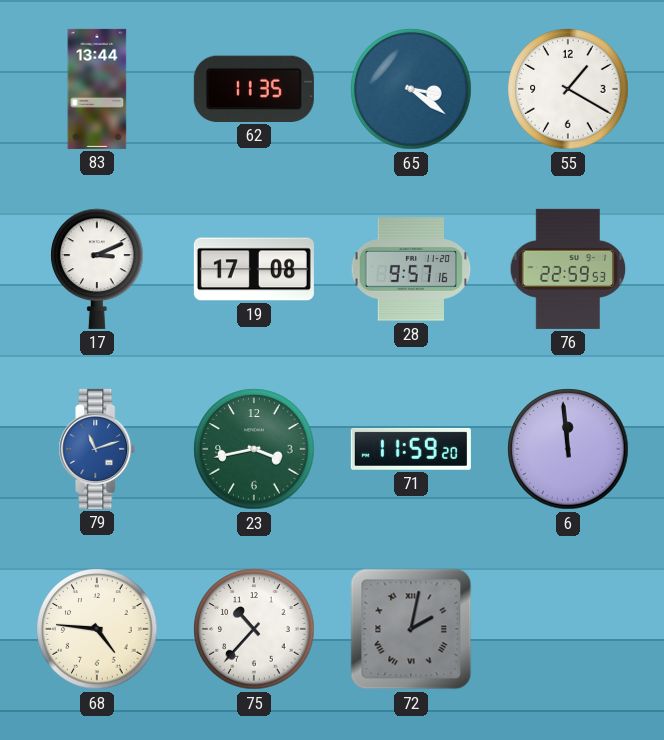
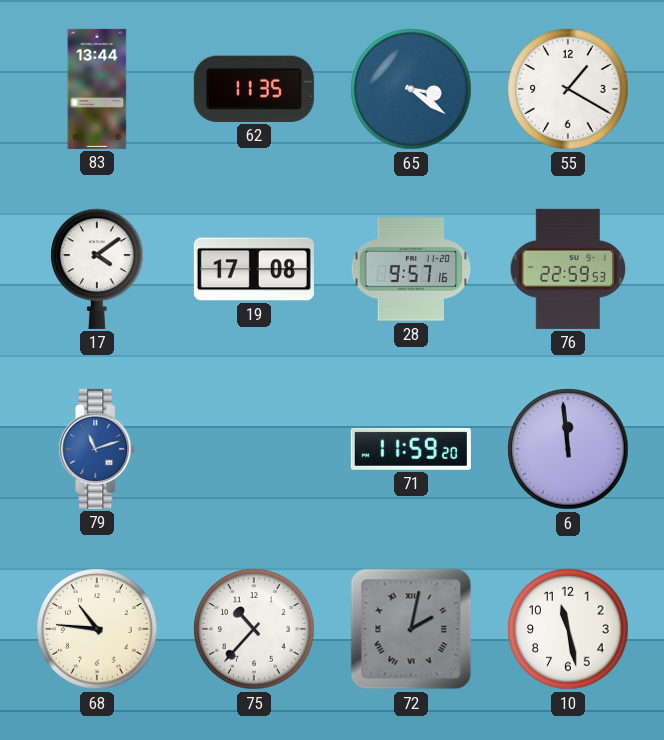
17: 3:11 -> 4:09
23: 3:43 -> none
68: 4:46 -> 10:46
10: none -> 11:28
